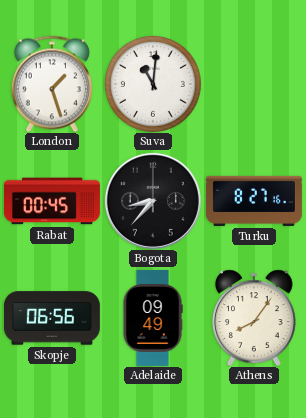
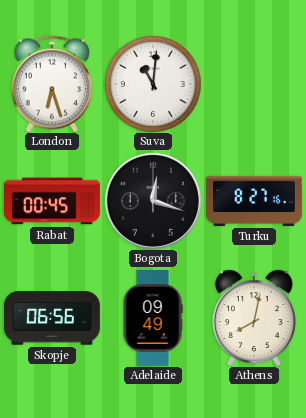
London: 1:27 -> 6:27
Bogota: 8:37 -> 12:18
Athens: 8:06 -> 8:02
